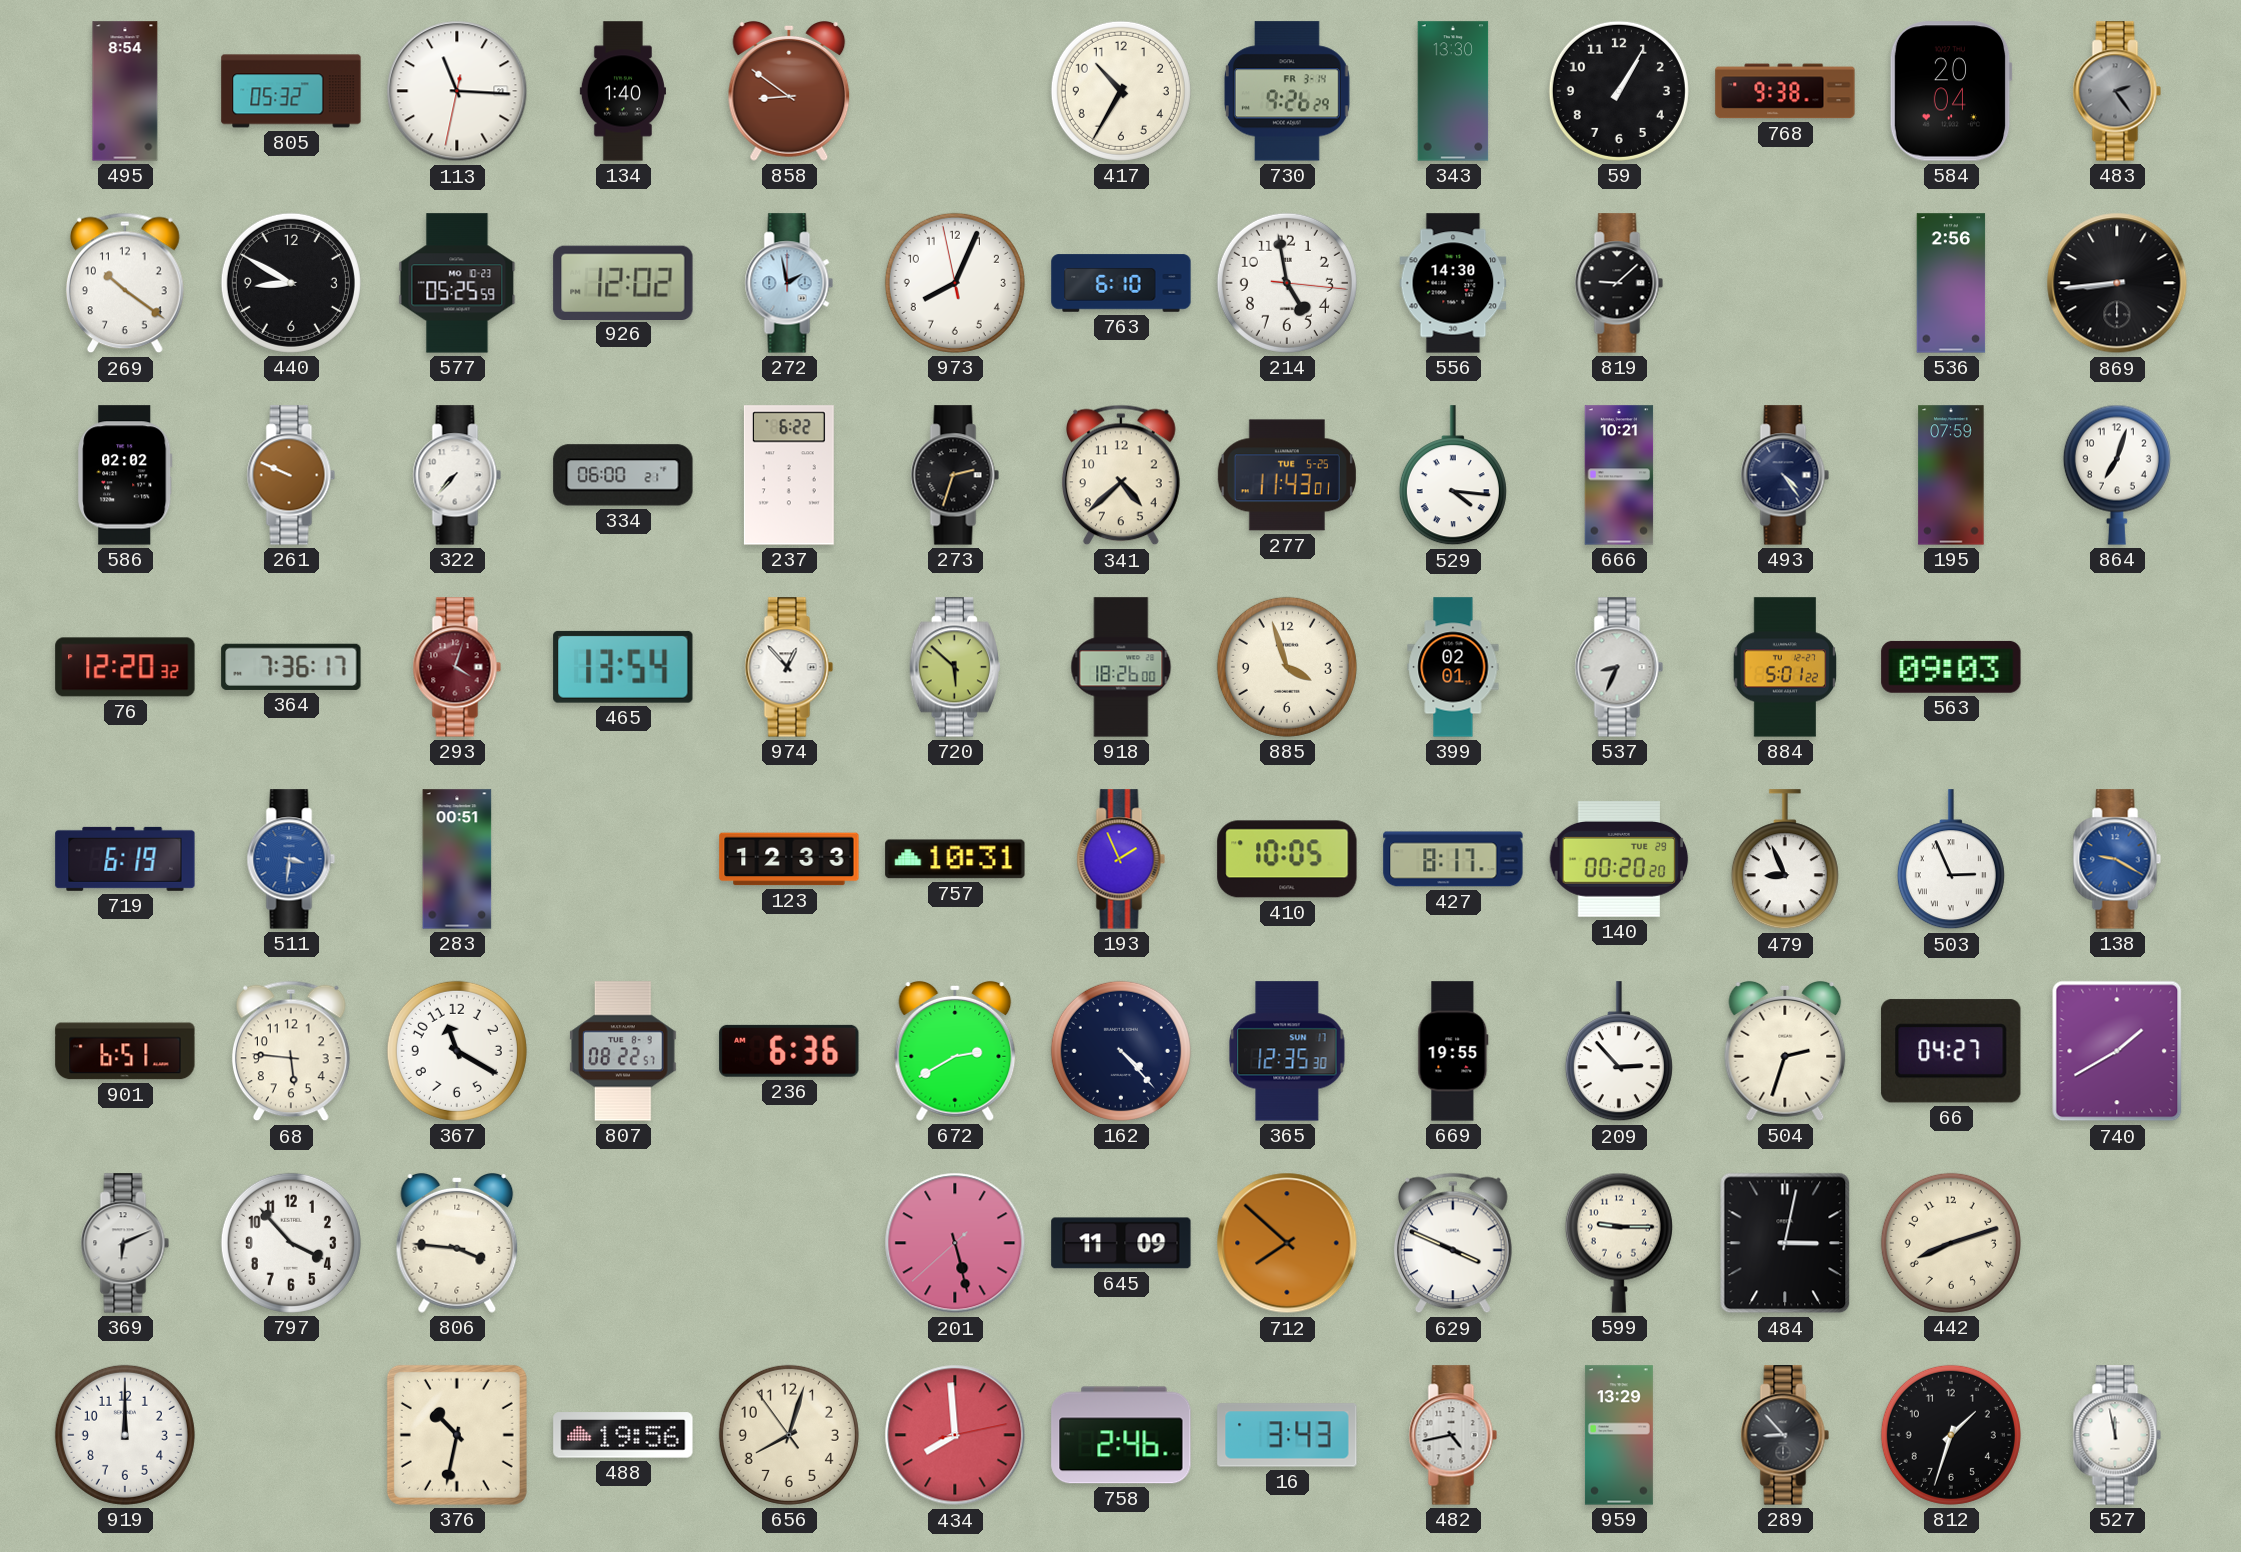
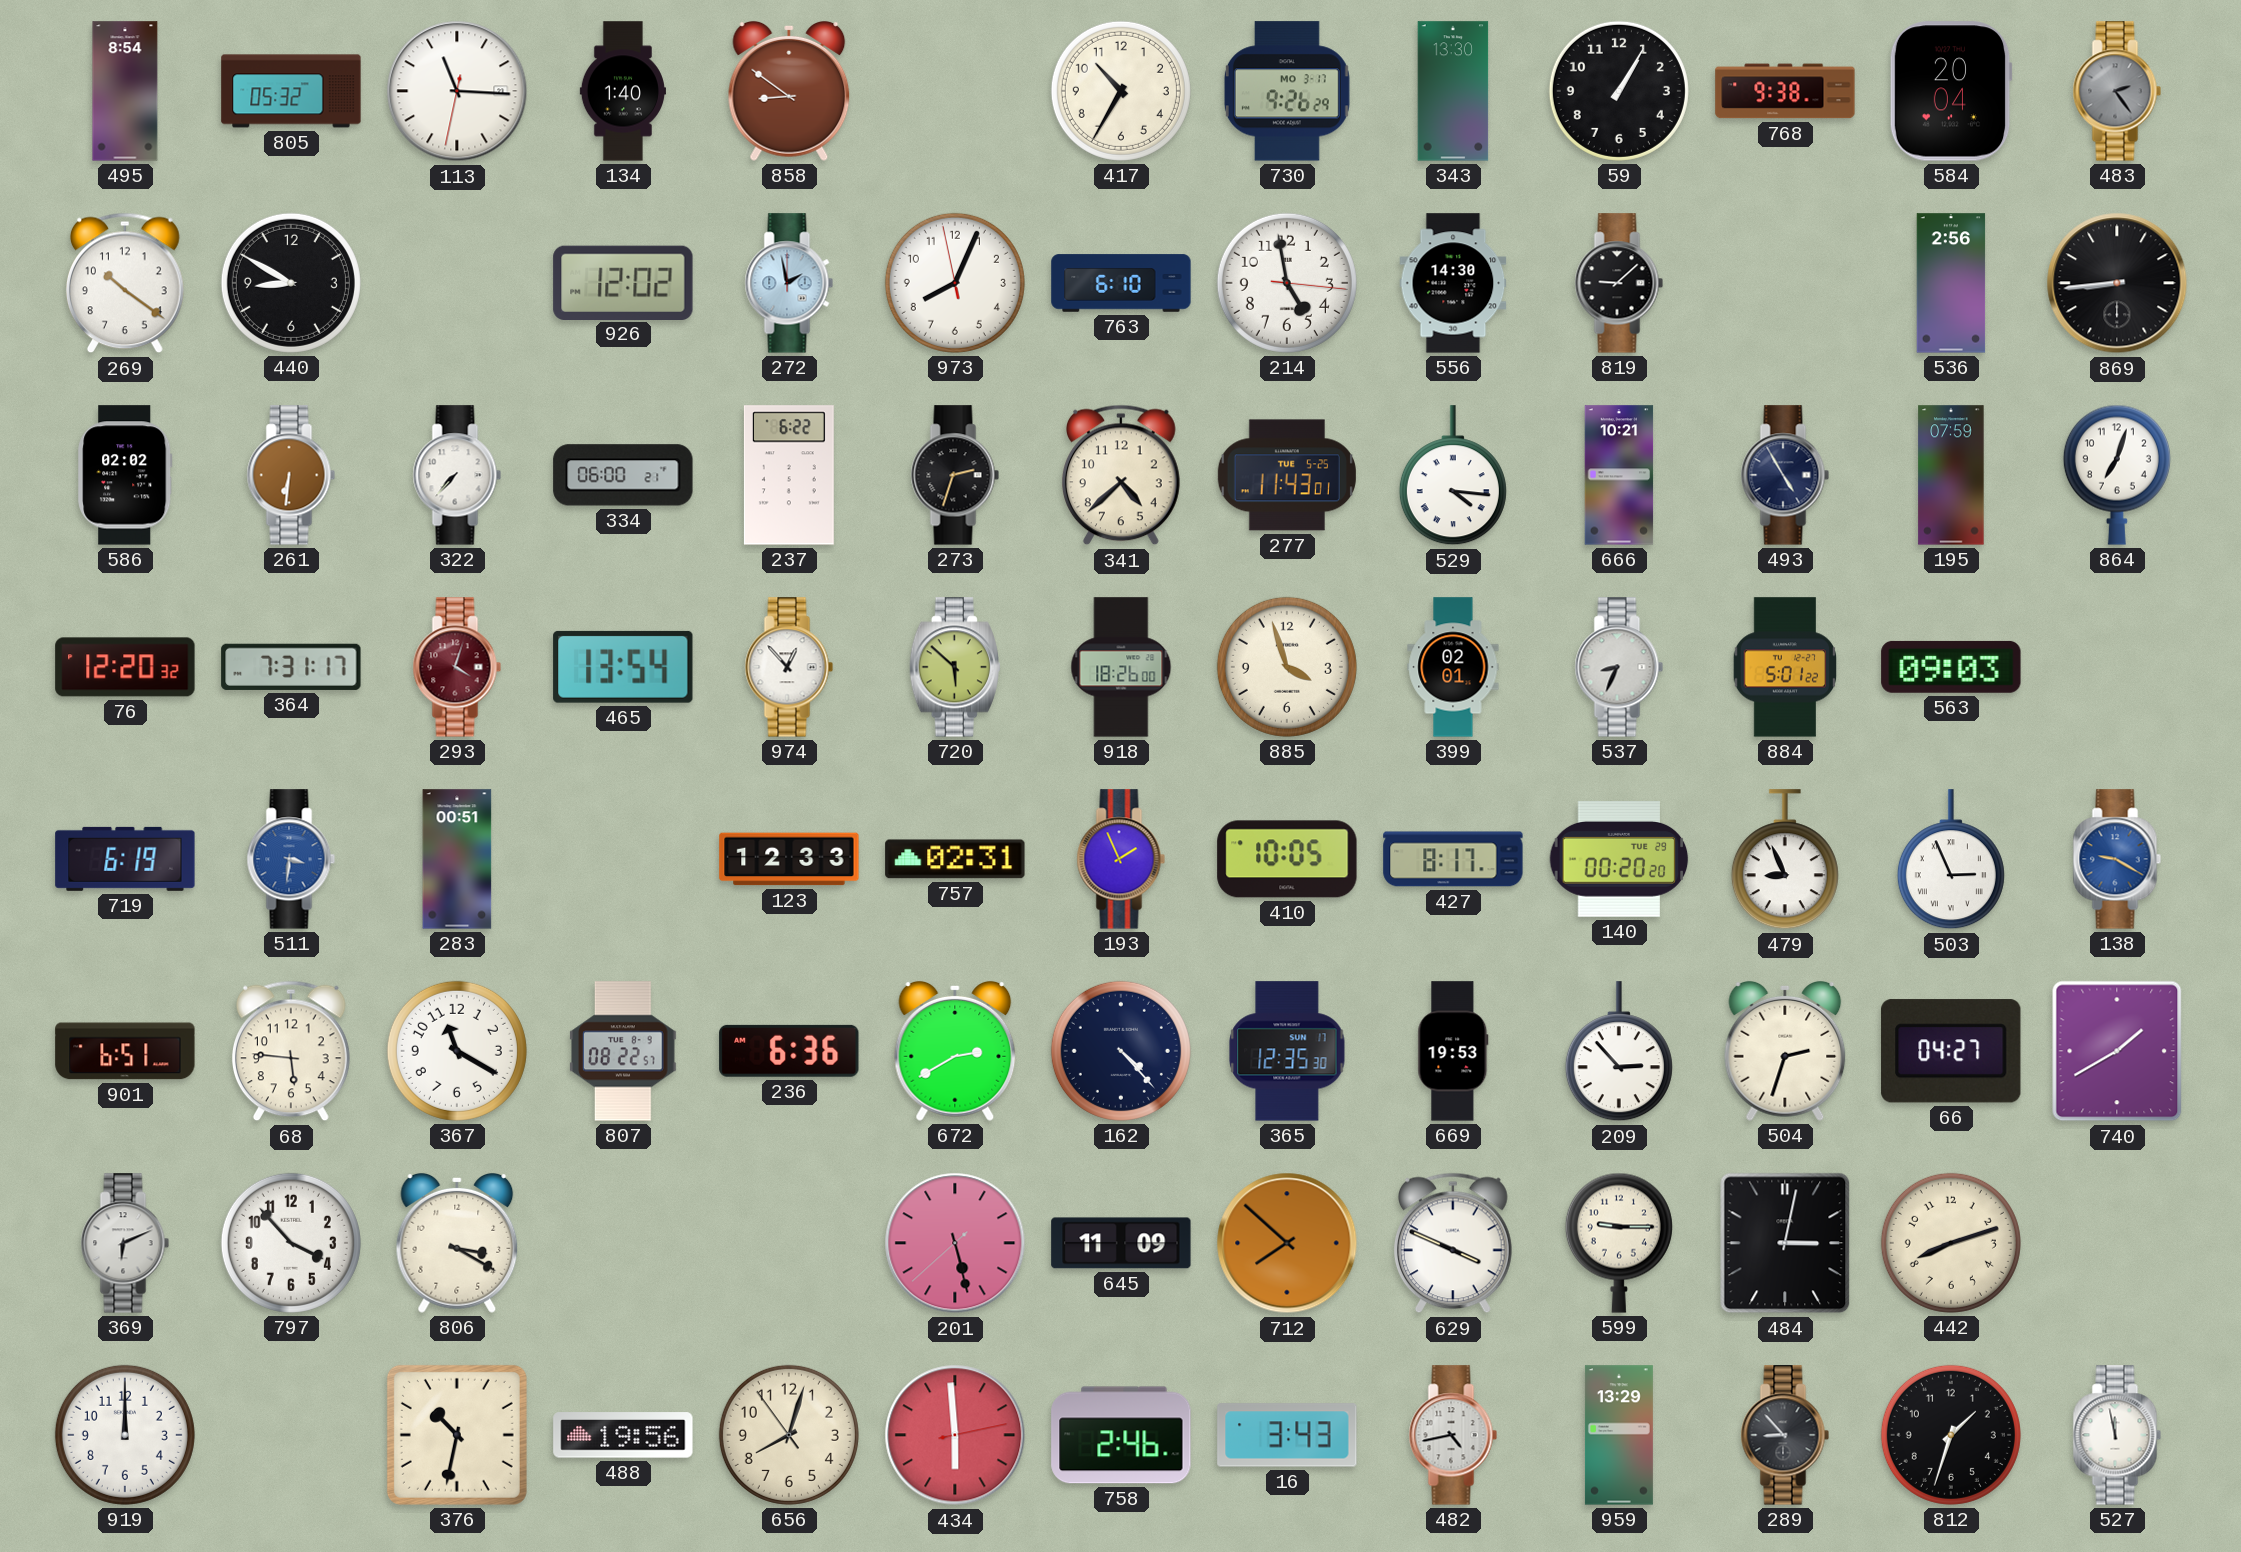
730 date: FR 3-14 -> MO 3-17
577: 05:25 -> none
261: 9:49 -> 6:31
493: 4:24 -> 4:55
364: 7:36 -> 7:31
757: 10:31 -> 02:31
669: 19:55 -> 19:53
806: 3:46 -> 3:20
434: 7:59 -> 5:59
